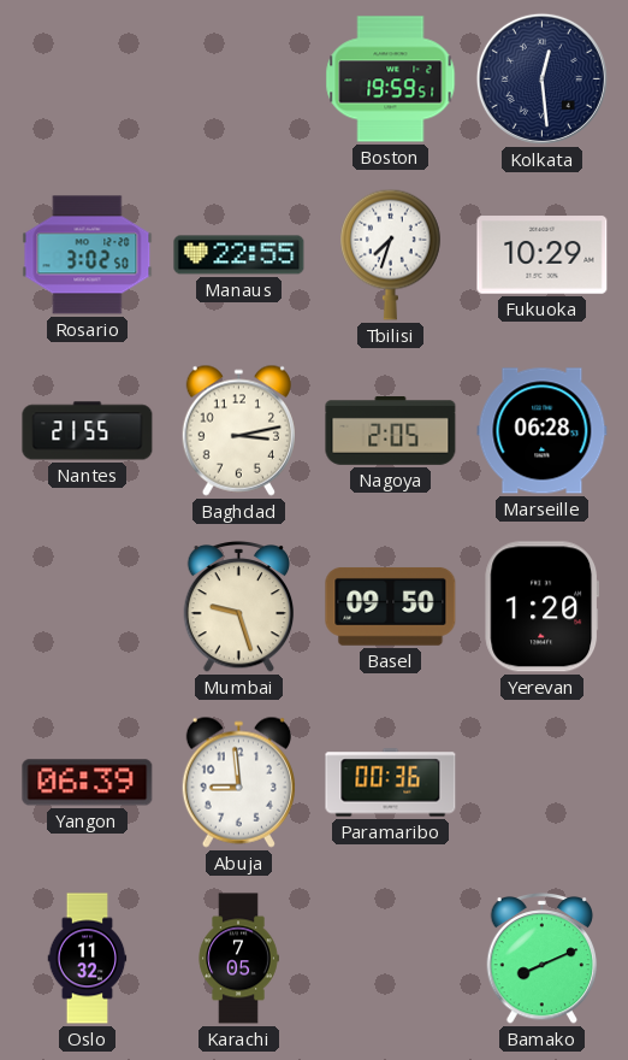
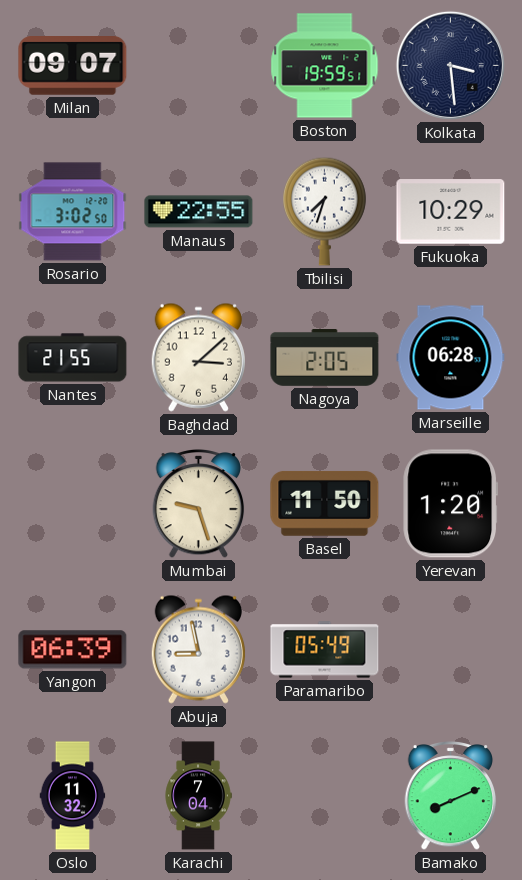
Milan: none -> 09:07
Kolkata: 12:29 -> 3:29
Baghdad: 3:13 -> 3:08
Basel: 09:50 -> 11:50
Abuja: 8:59 -> 8:58
Paramaribo: 00:36 -> 05:49
Karachi: 7:05 -> 7:04
